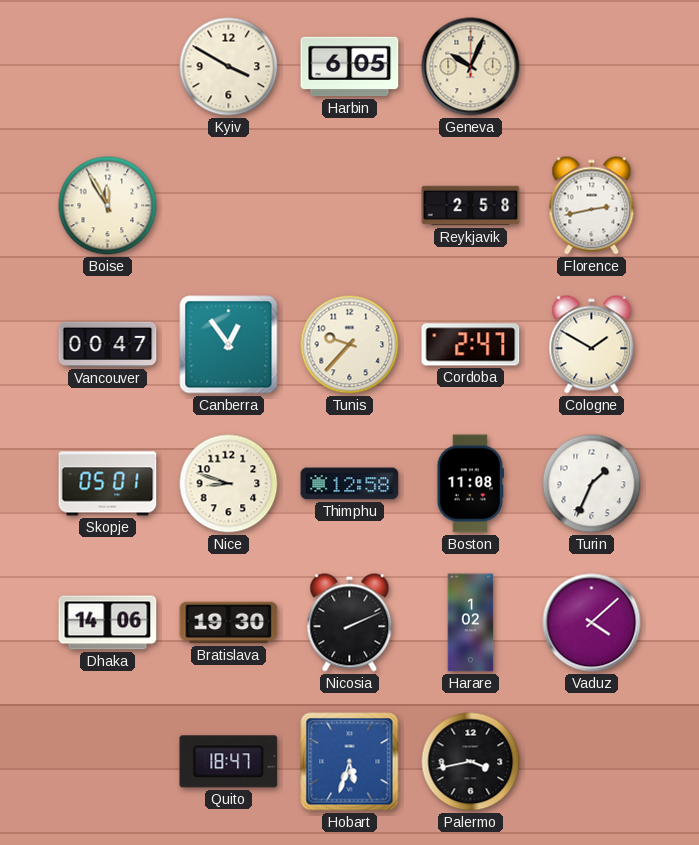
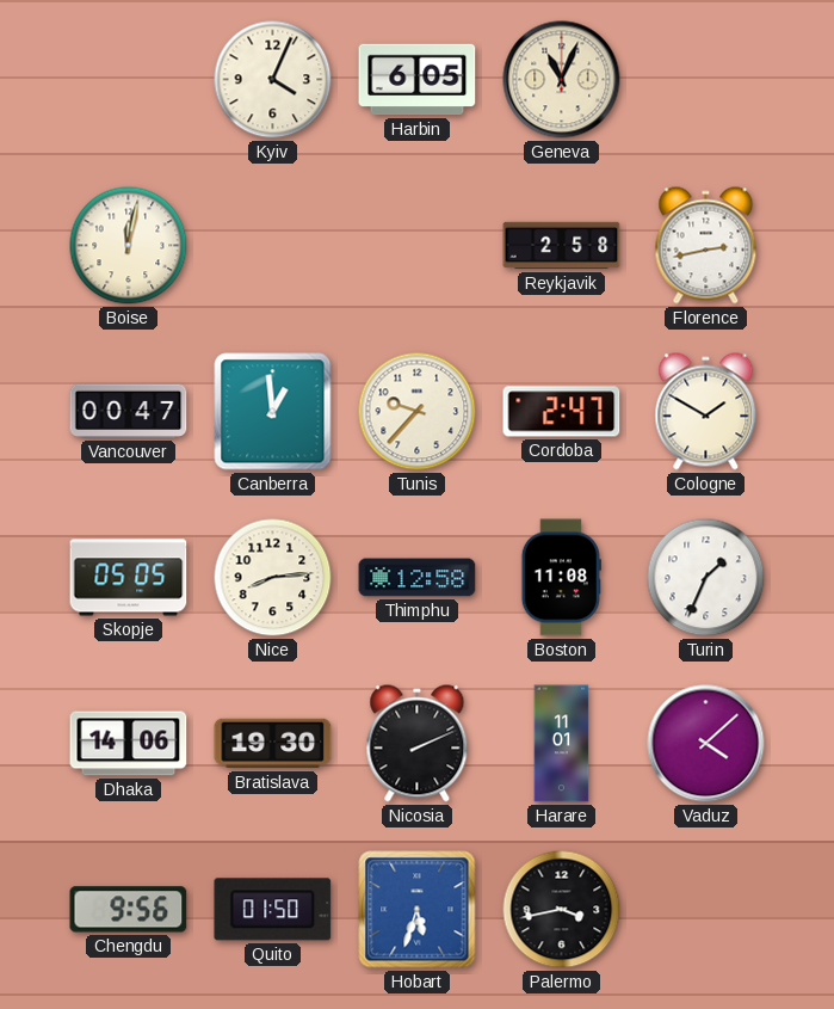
Kyiv: 3:50 -> 4:04
Geneva: 10:04 -> 11:04
Boise: 11:55 -> 12:02
Canberra: 12:54 -> 12:59
Skopje: 05:01 -> 05:05
Nice: 8:48 -> 8:14
Harare: 1:02 -> 11:01
Chengdu: none -> 9:56
Quito: 18:47 -> 01:50
